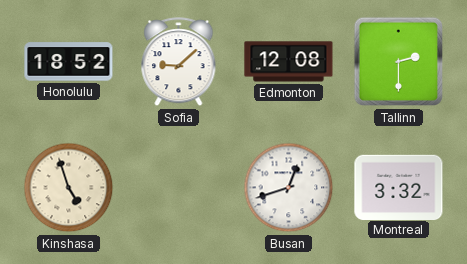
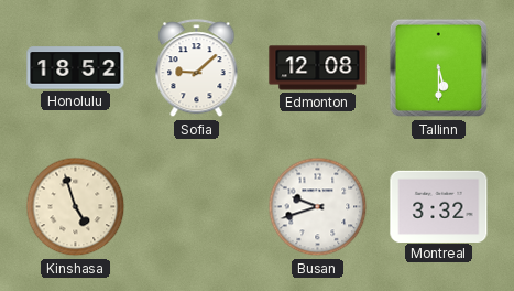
Tallinn: 2:30 -> 5:30
Busan: 12:42 -> 9:42
